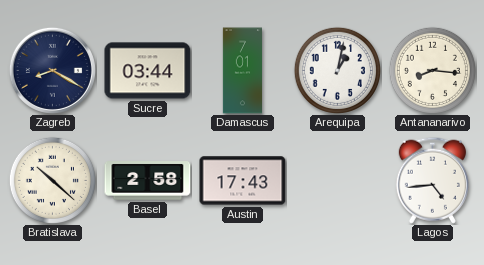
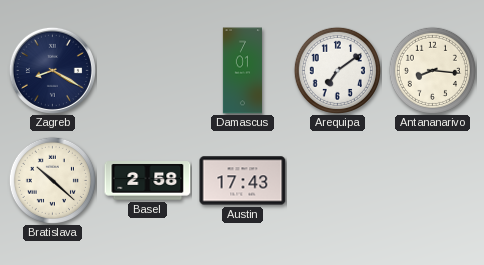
Sucre: 03:44 -> none
Arequipa: 1:02 -> 7:09
Lagos: 4:44 -> none
